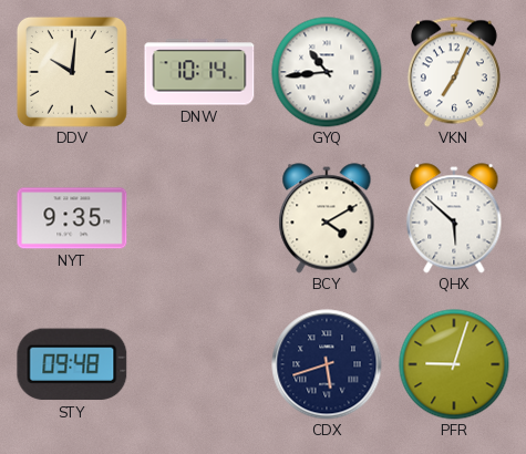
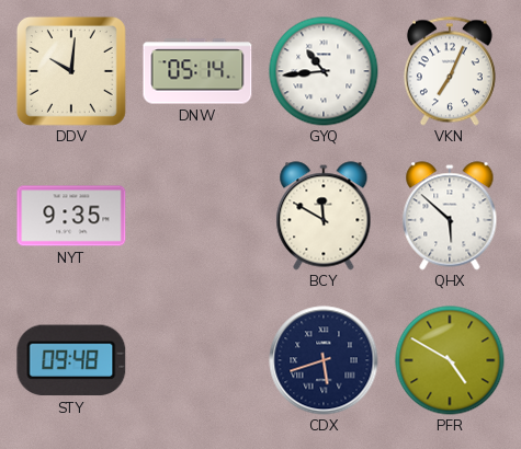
DNW: 10:14 -> 05:14
BCY: 4:10 -> 11:50
PFR: 9:03 -> 4:50
